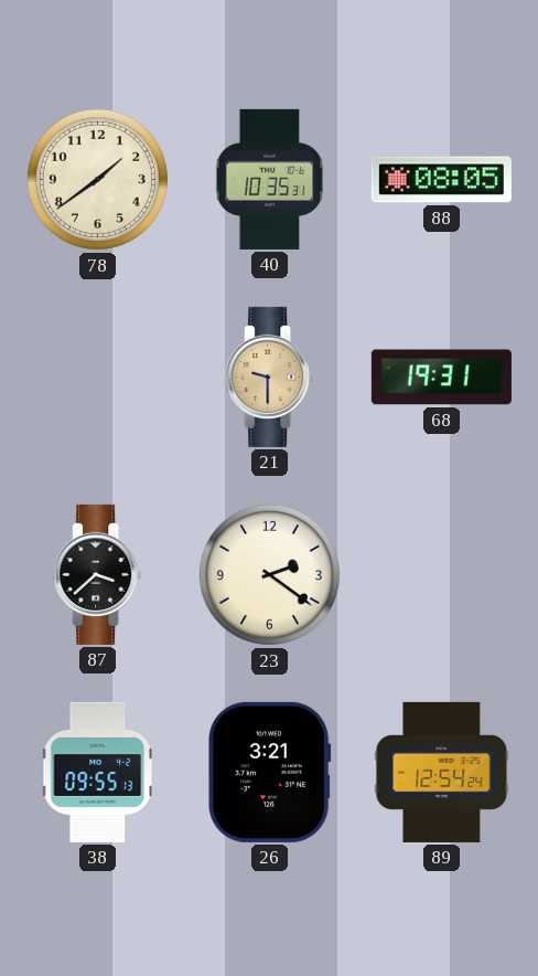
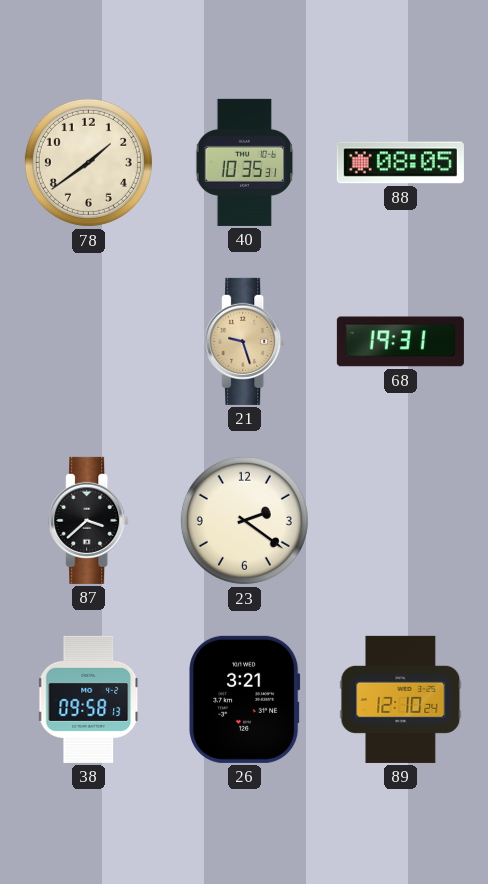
21: 9:30 -> 9:27
38: 09:55 -> 09:58
89: 12:54 -> 12:10
